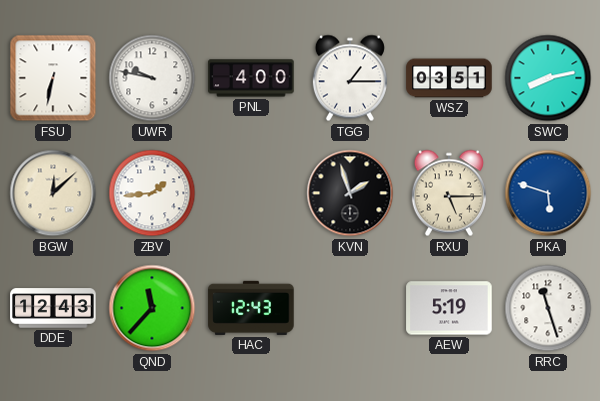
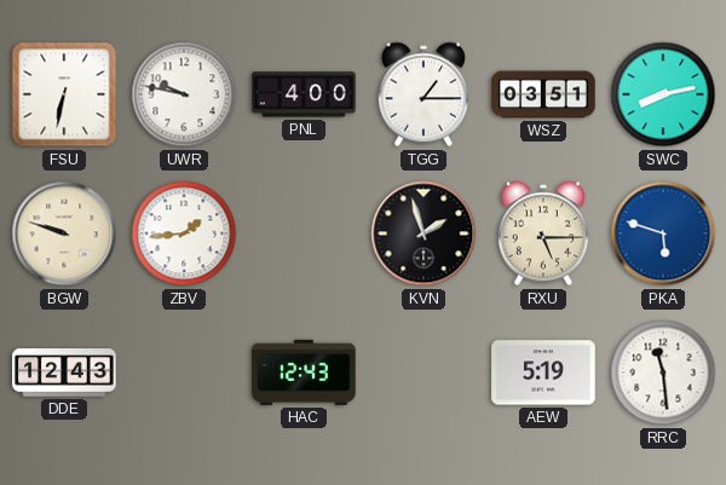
BGW: 12:08 -> 9:48
QND: 11:37 -> none
RRC: 11:27 -> 11:29
